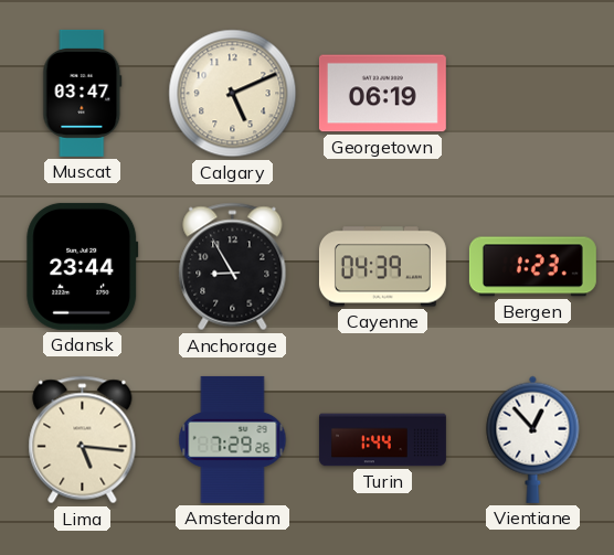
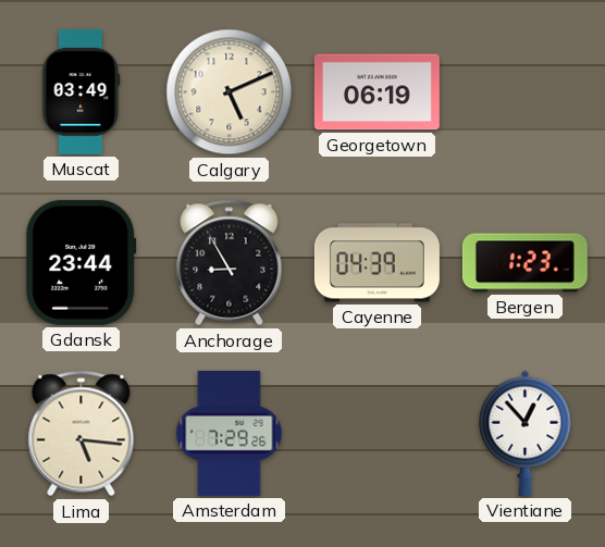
Muscat: 03:47 -> 03:49
Turin: 1:44 -> none
